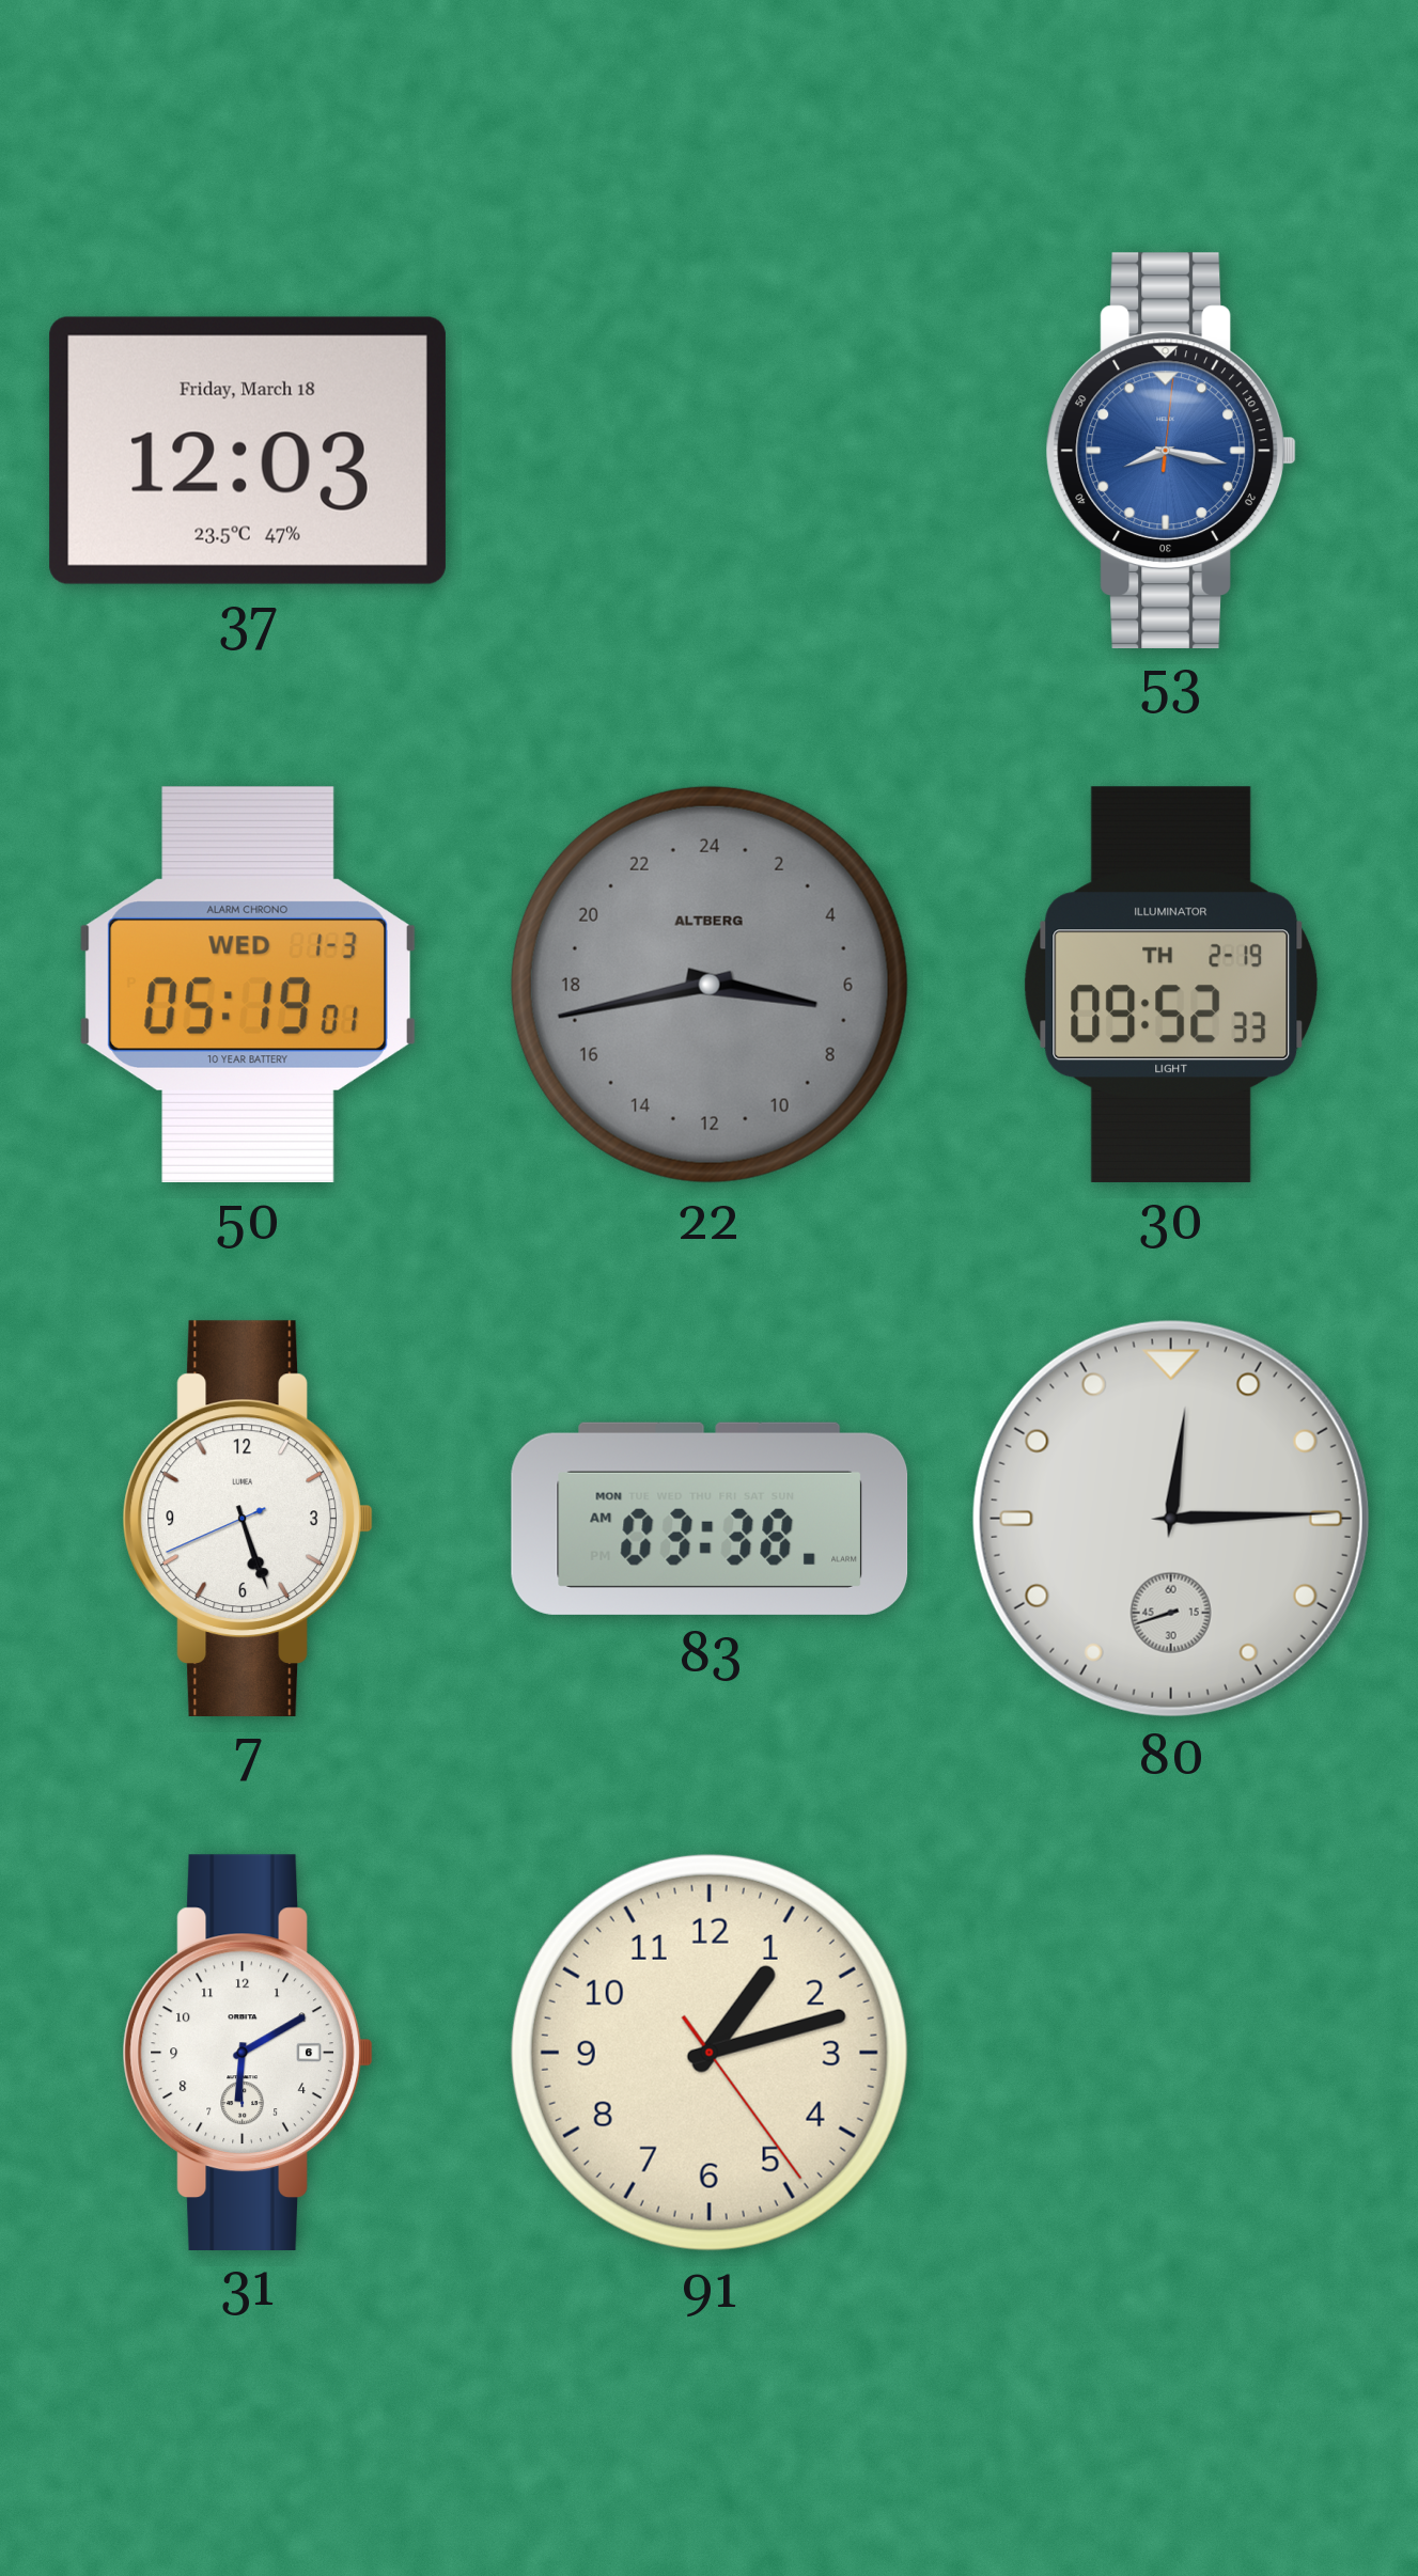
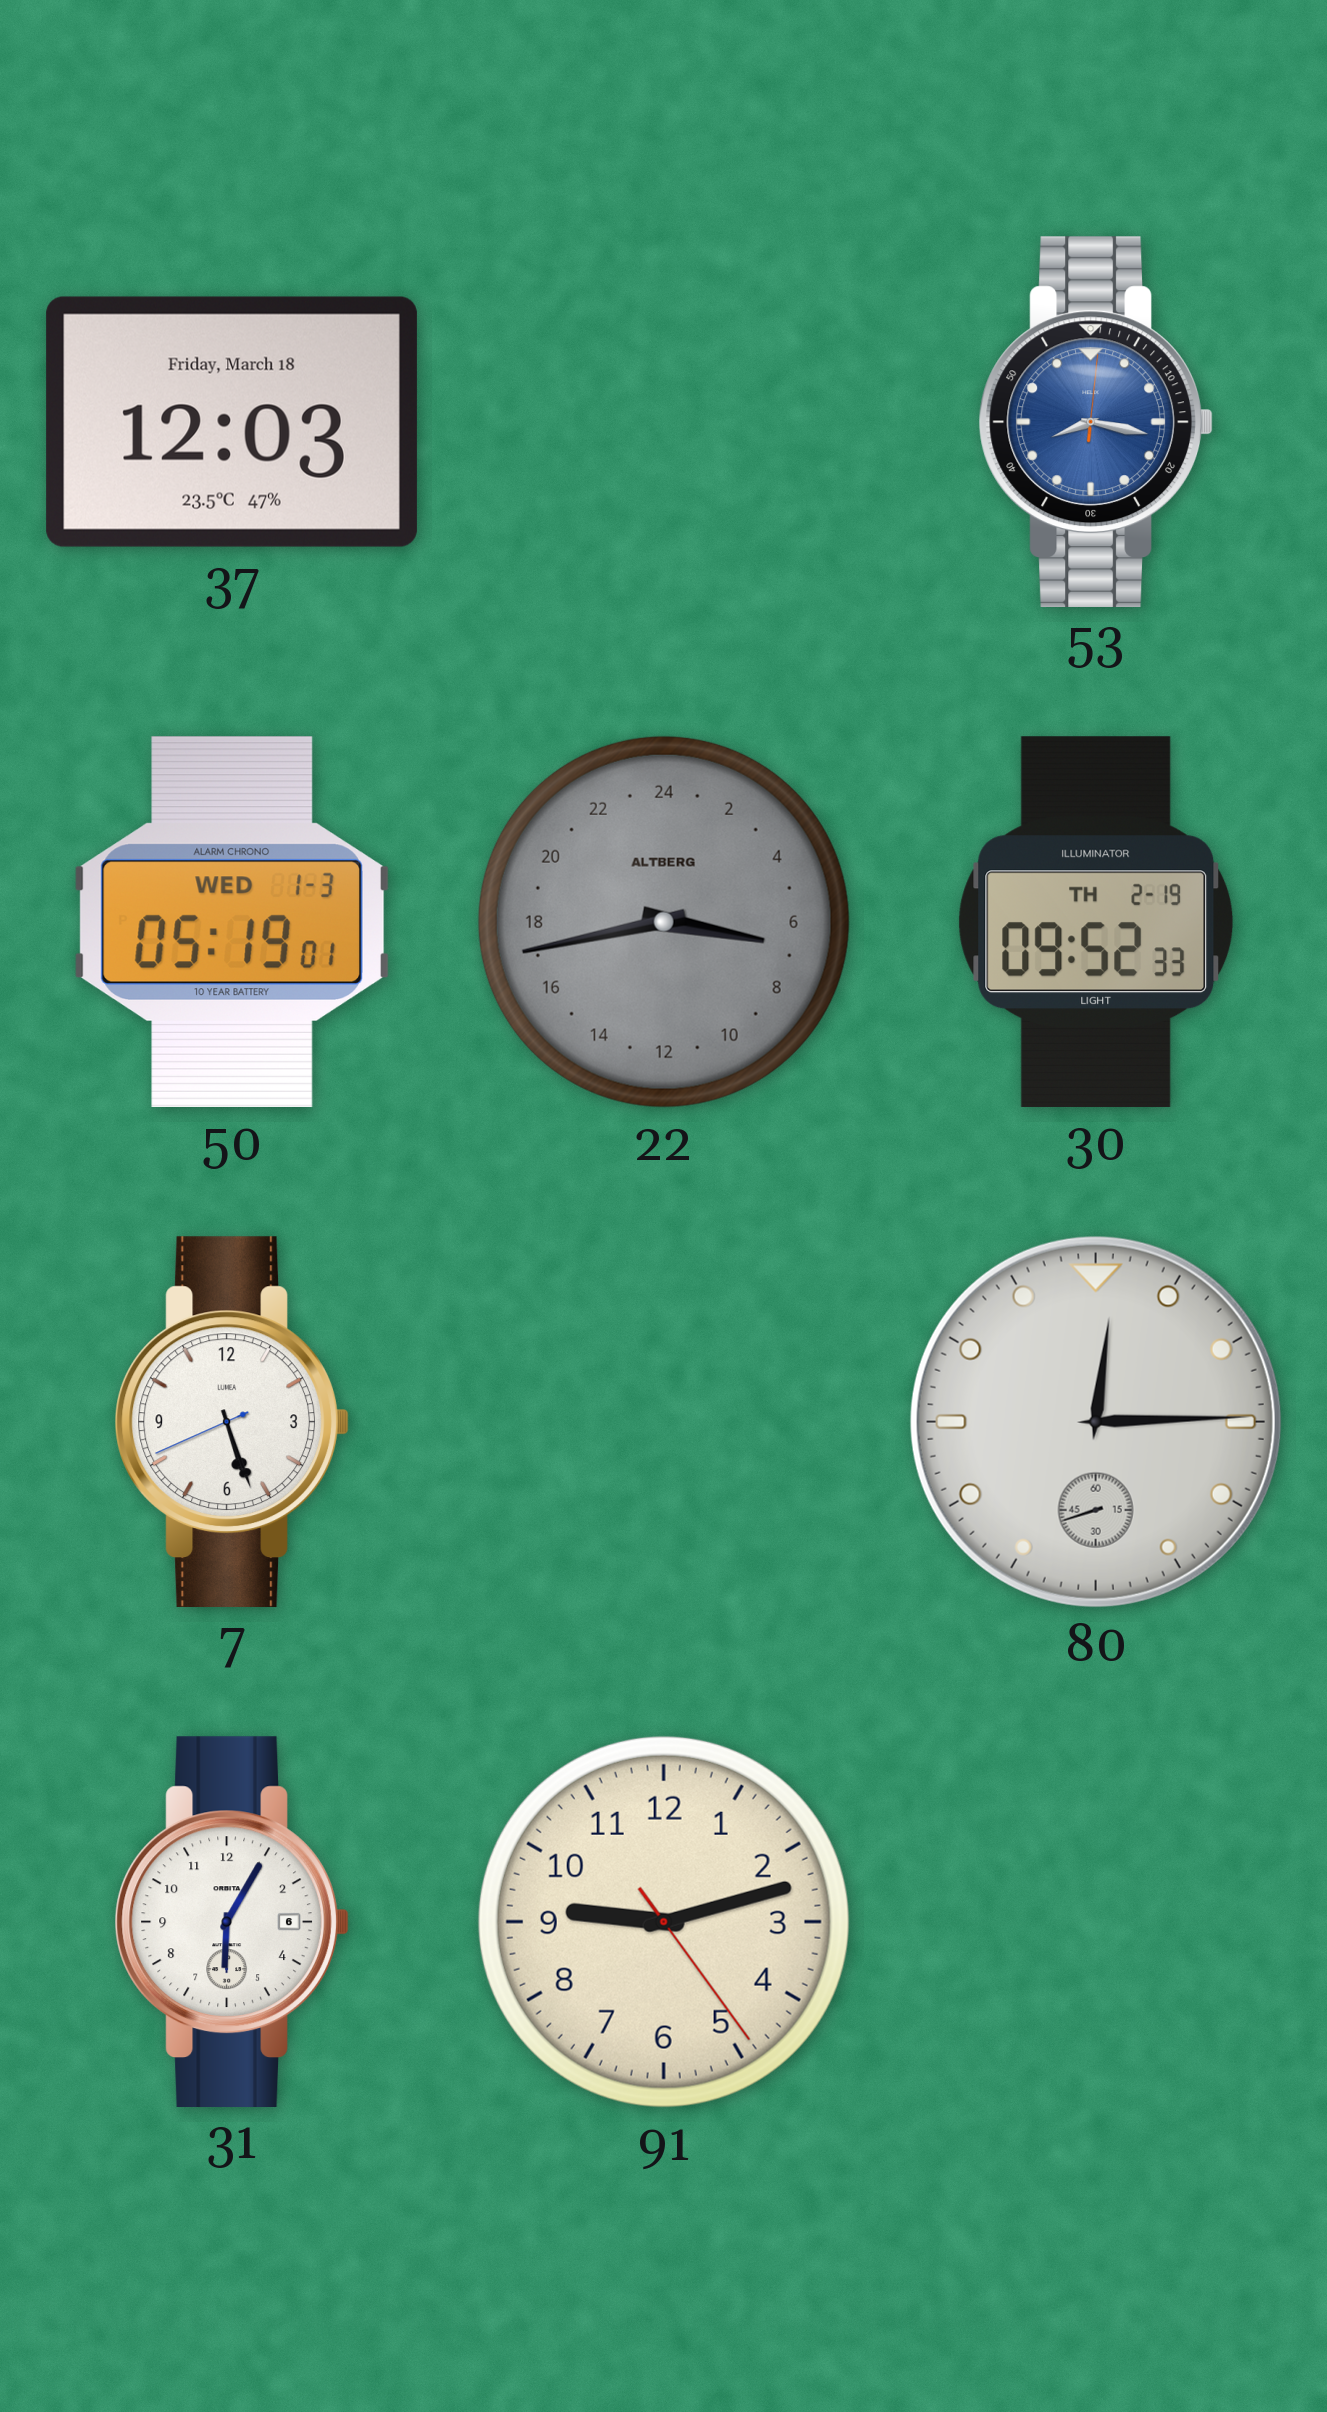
83: 03:38 -> none
31: 6:10 -> 6:05
91: 1:12 -> 9:12
